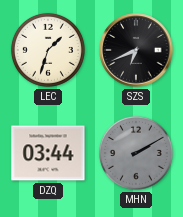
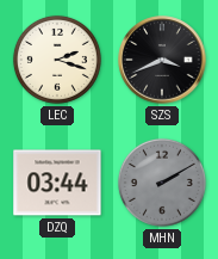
LEC: 1:33 -> 2:18
SZS: 6:41 -> 3:41
